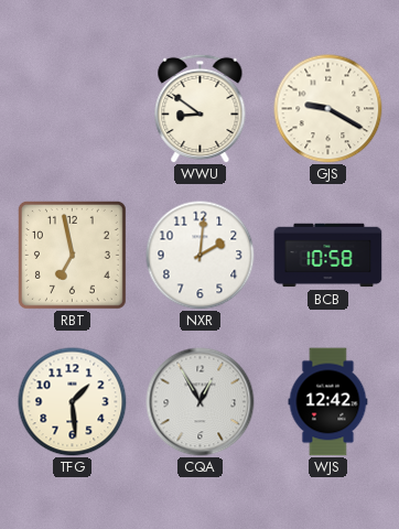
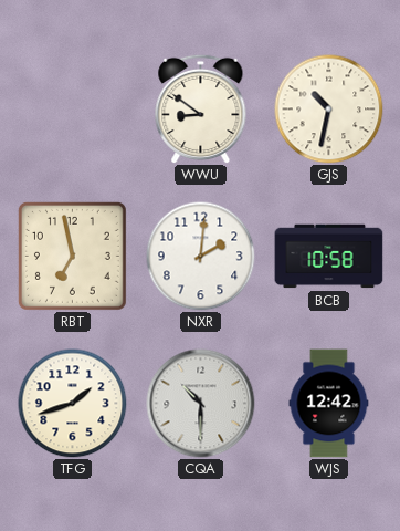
GJS: 9:20 -> 10:32
TFG: 1:29 -> 1:42
CQA: 12:55 -> 10:30
